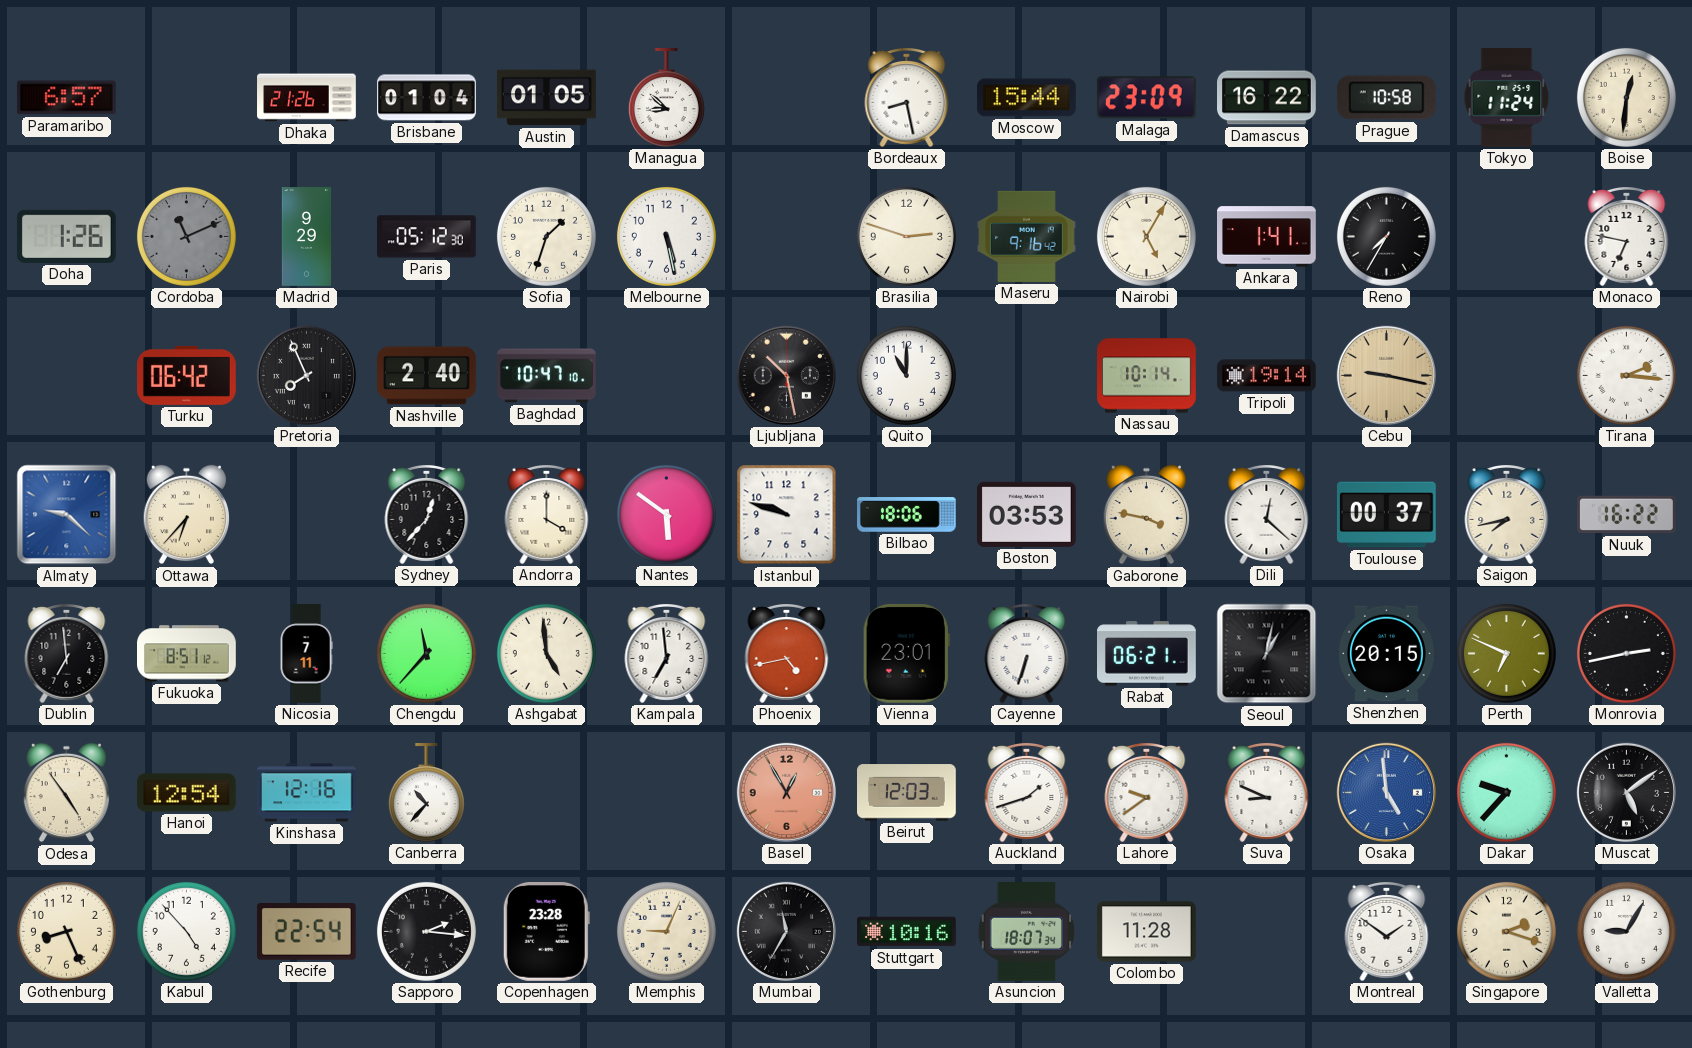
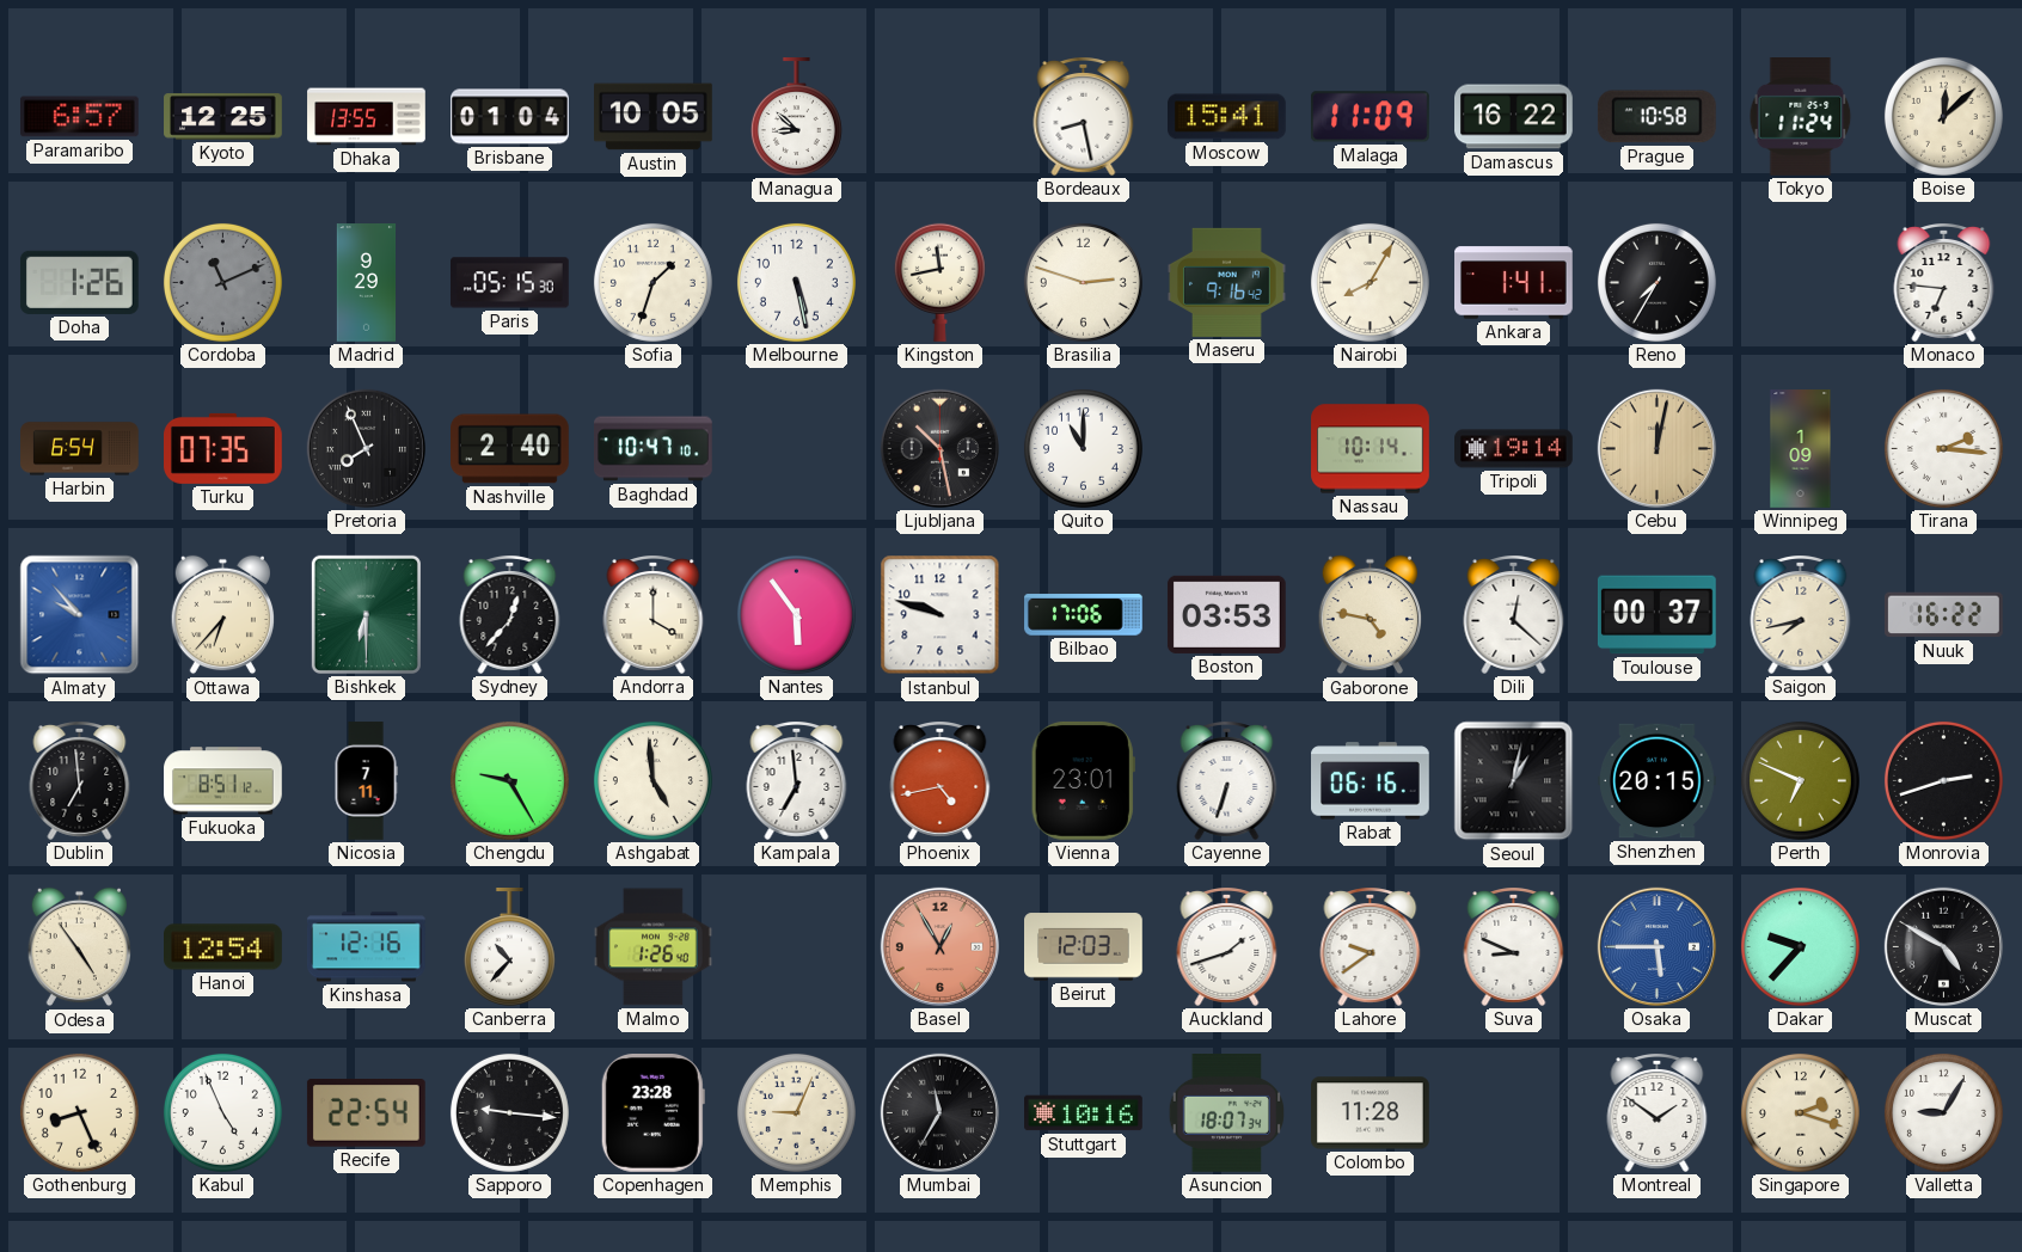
Kyoto: none -> 12:25
Dhaka: 21:26 -> 13:55
Austin: 01:05 -> 10:05
Moscow: 15:44 -> 15:41
Malaga: 23:09 -> 11:09
Boise: 12:31 -> 12:08
Paris: 05:12 -> 05:15
Kingston: none -> 11:43
Nairobi: 5:05 -> 8:05
Monaco: 6:47 -> 6:46
Harbin: none -> 6:54
Turku: 06:42 -> 07:35
Cebu: 9:17 -> 12:02
Winnipeg: none -> 1:09
Almaty: 9:22 -> 9:53
Bishkek: none -> 6:30
Nantes: 5:51 -> 5:54
Bilbao: 18:06 -> 17:06
Gaborone: 3:47 -> 4:47
Chengdu: 11:37 -> 9:25
Rabat: 06:21 -> 06:16
Monrovia: 2:43 -> 2:42
Malmo: none -> 1:26
Osaka: 4:59 -> 5:45
Muscat: 5:09 -> 4:50
Kabul: 4:53 -> 4:56
Sapporo: 2:16 -> 9:16
